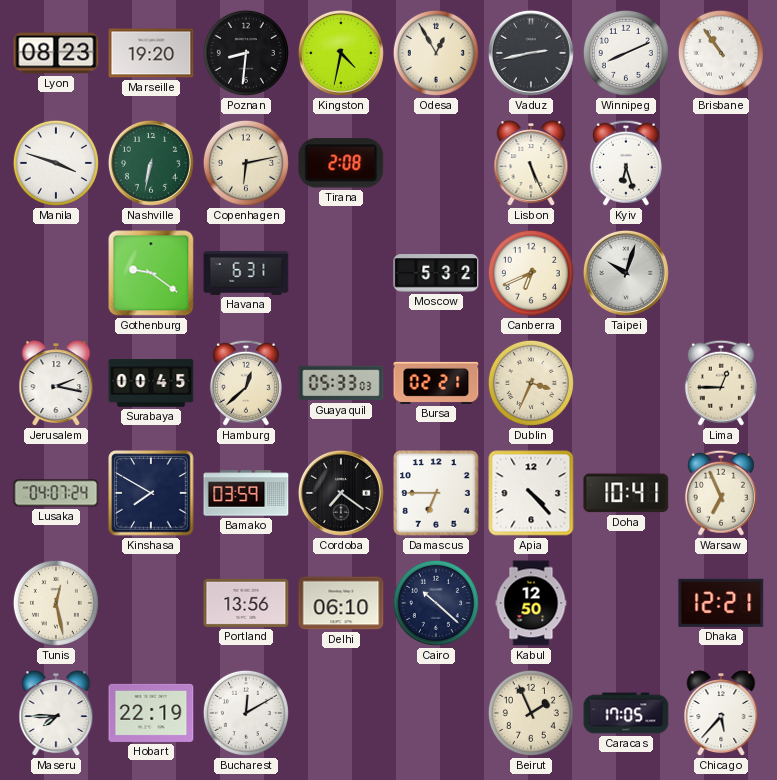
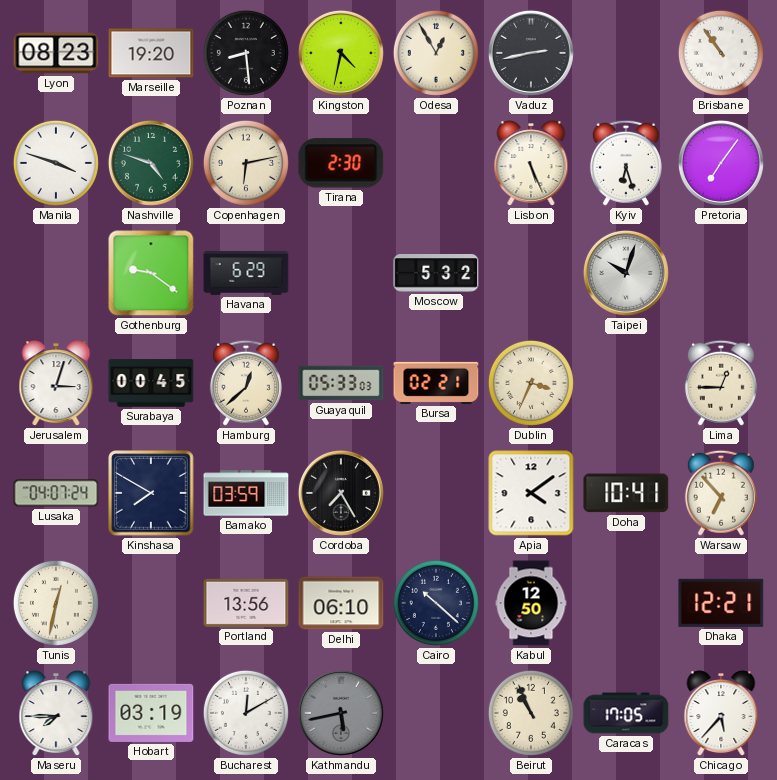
Poznan: 8:31 -> 8:29
Winnipeg: 8:11 -> none
Nashville: 6:32 -> 4:48
Tirana: 2:08 -> 2:30
Pretoria: none -> 7:06
Havana: 6:31 -> 6:29
Canberra: 6:41 -> none
Jerusalem: 2:17 -> 3:03
Cordoba: 7:21 -> 7:25
Damascus: 6:45 -> none
Apia: 4:23 -> 4:09
Warsaw: 6:56 -> 6:53
Tunis: 12:28 -> 12:32
Hobart: 22:19 -> 03:19
Kathmandu: none -> 5:43
Beirut: 1:56 -> 10:56
